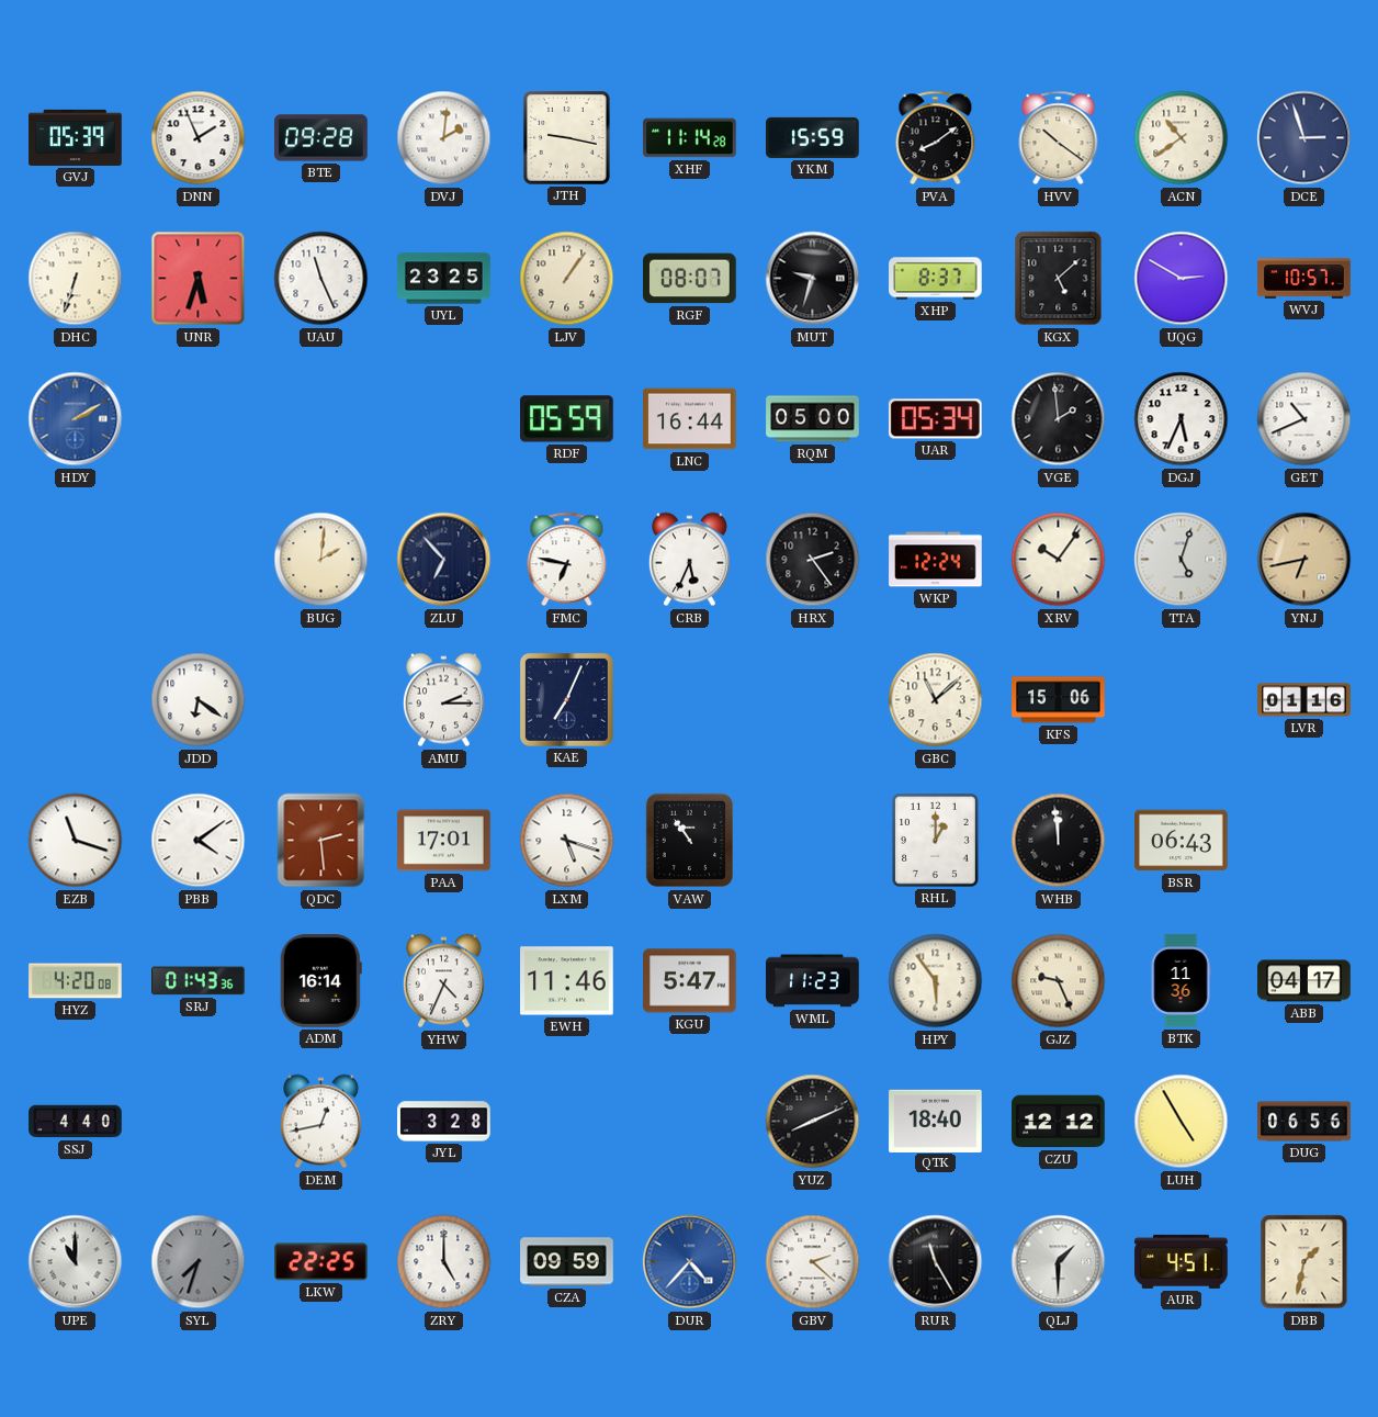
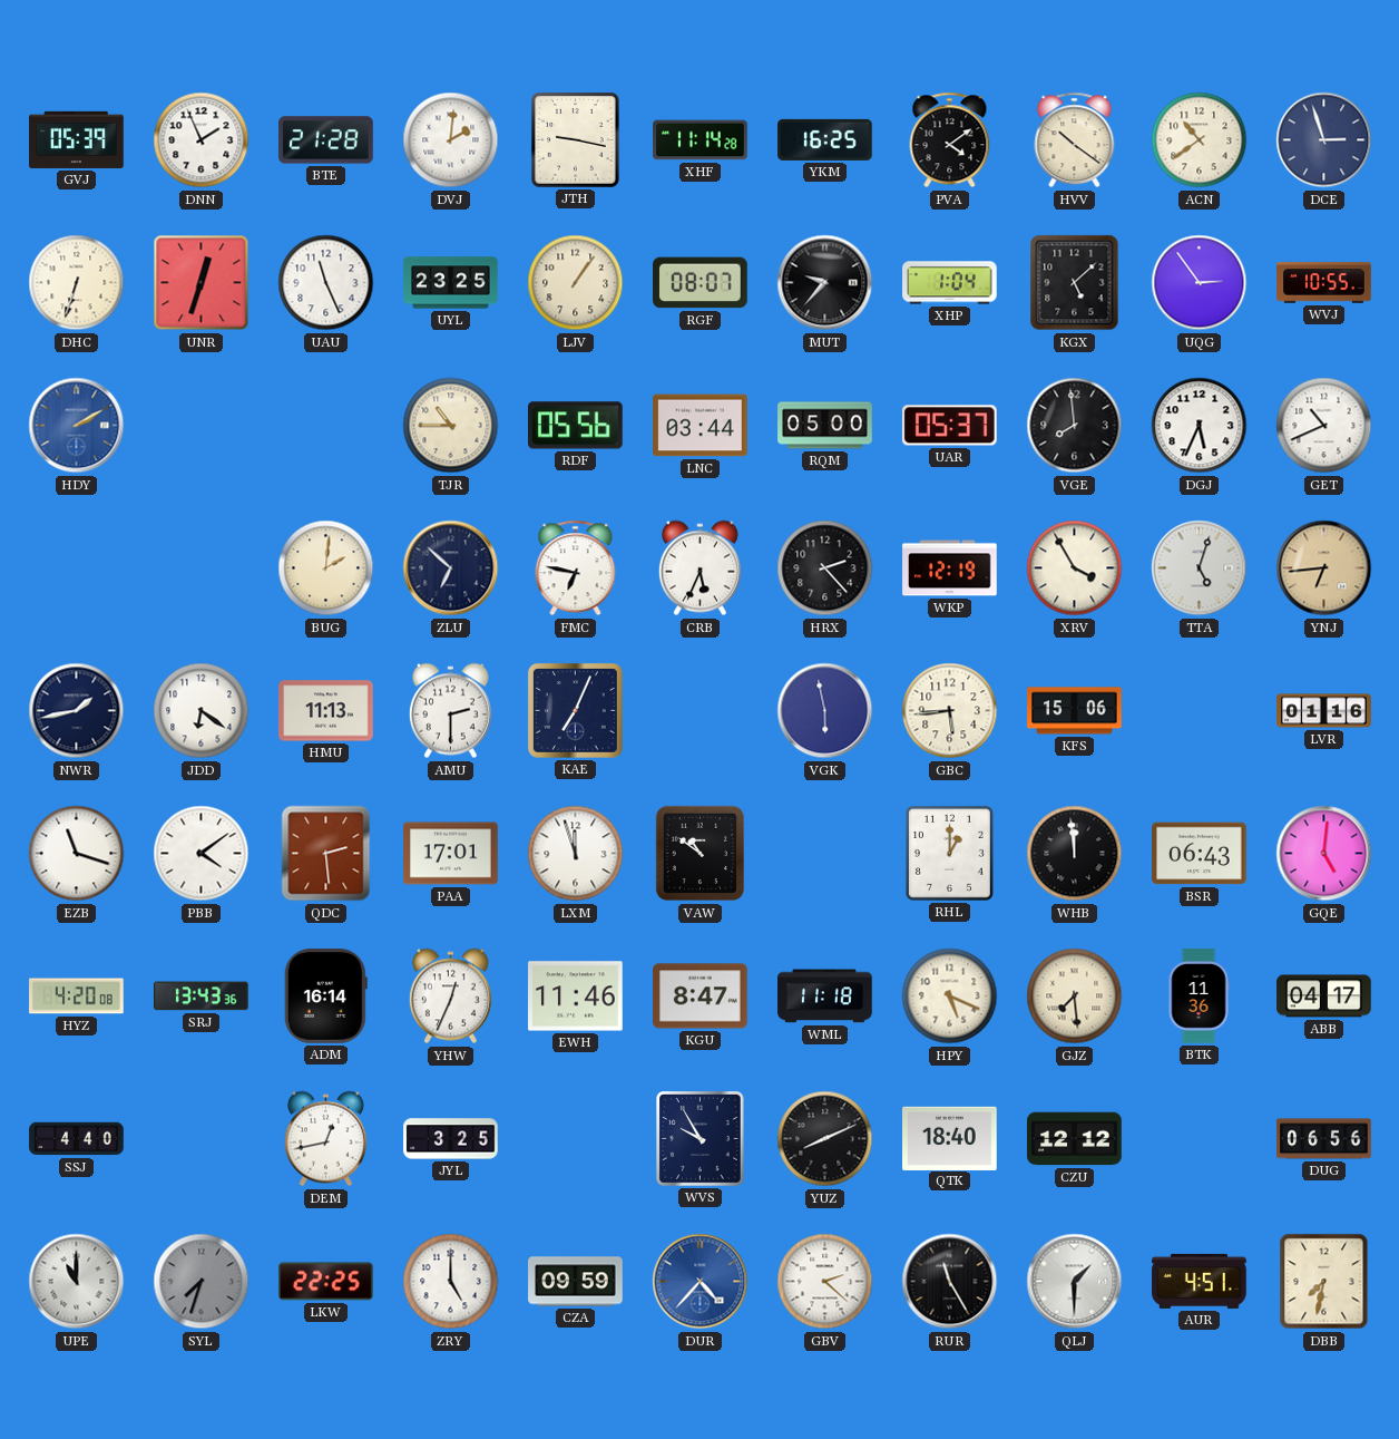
BTE: 09:28 -> 21:28
YKM: 15:59 -> 16:25
PVA: 8:09 -> 4:09
UNR: 5:33 -> 12:33
MUT: 9:33 -> 9:37
XHP: 8:37 -> 1:04
UQG: 2:50 -> 2:54
WVJ: 10:57 -> 10:55
TJR: none -> 10:45
RDF: 05:59 -> 05:56
LNC: 16:44 -> 03:44
UAR: 05:34 -> 05:37
VGE: 1:59 -> 7:59
ZLU: 6:53 -> 6:52
HRX: 2:24 -> 2:23
WKP: 12:24 -> 12:19
XRV: 10:06 -> 3:55
YNJ: 6:43 -> 6:44
NWR: none -> 1:43
HMU: none -> 11:13
AMU: 2:15 -> 2:30
VGK: none -> 5:58
GBC: 11:08 -> 5:44
LXM: 5:18 -> 11:57
VAW: 10:54 -> 10:51
GQE: none -> 5:01
SRJ: 01:43 -> 13:43
YHW: 4:34 -> 12:34
KGU: 5:47 -> 8:47
WML: 11:23 -> 11:18
HPY: 5:54 -> 5:19
GJZ: 9:26 -> 7:29
JYL: 3:28 -> 3:25
WVS: none -> 9:55
LUH: 4:55 -> none
DBB: 1:32 -> 7:32
